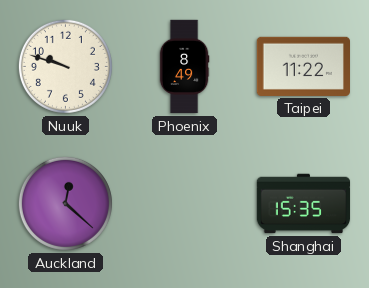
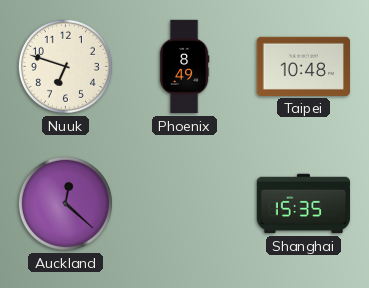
Nuuk: 9:48 -> 6:48
Taipei: 11:22 -> 10:48
